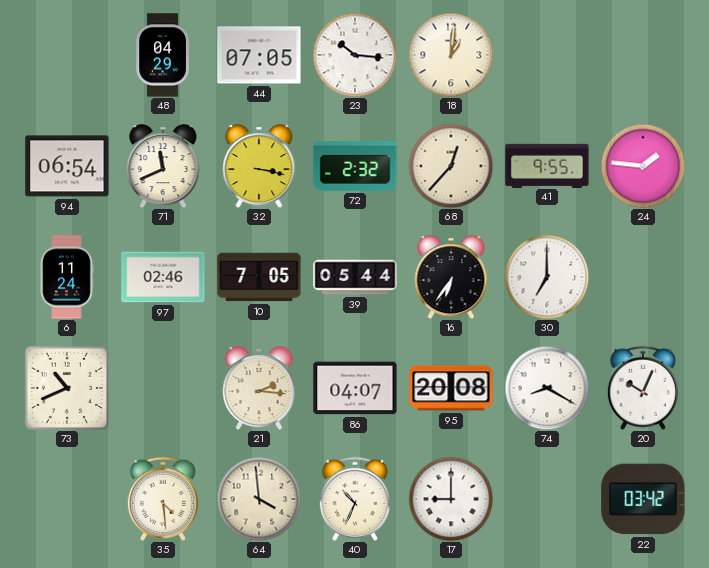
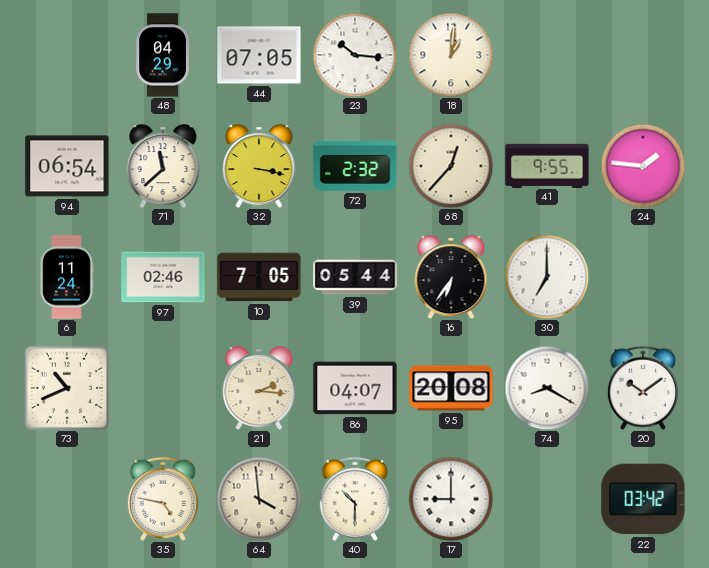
71: 11:41 -> 11:38
20: 10:04 -> 10:09
35: 4:29 -> 4:47
40: 10:34 -> 10:30
